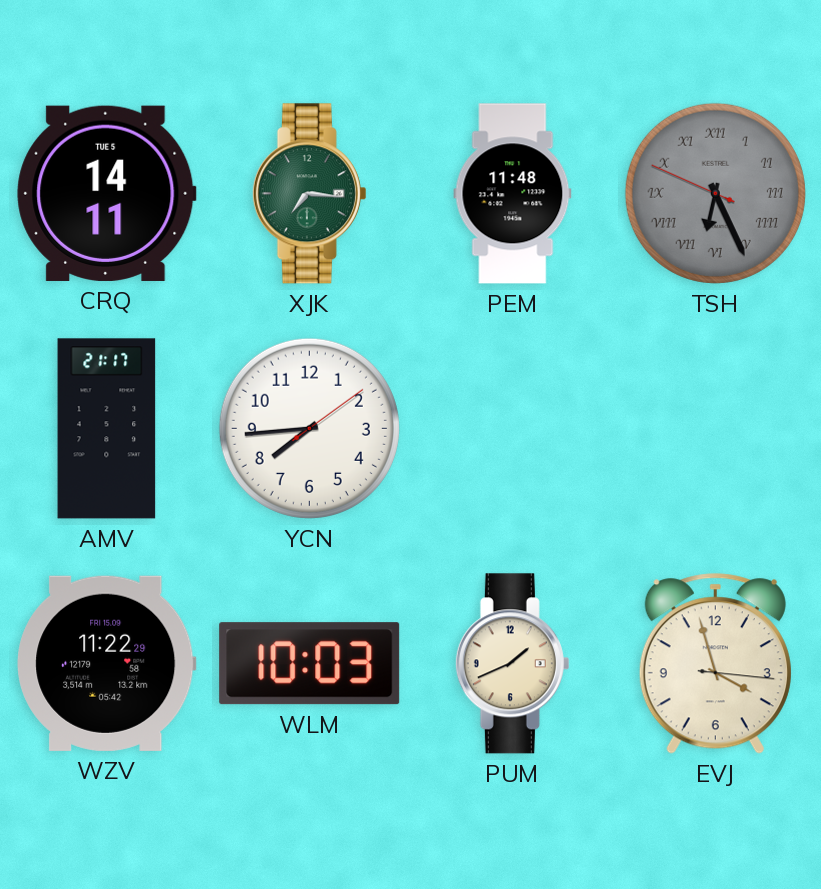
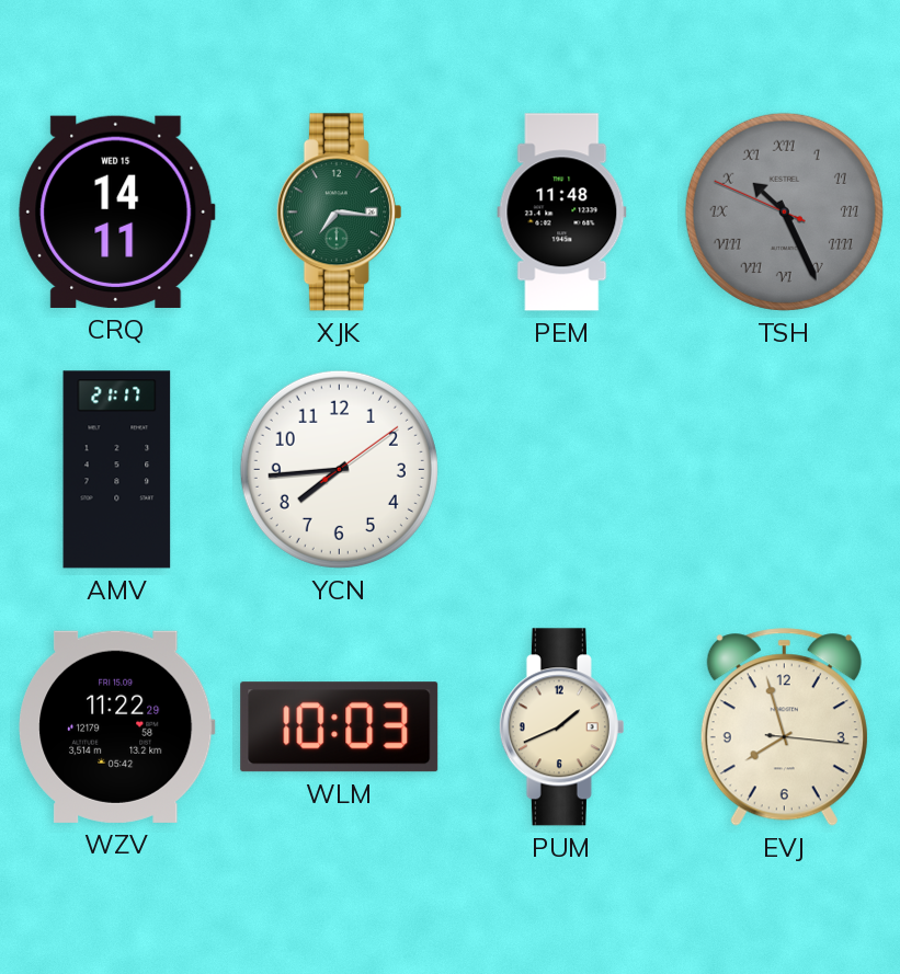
CRQ date: TUE 5 -> WED 15
TSH: 6:25 -> 10:25
EVJ: 3:57 -> 7:57
